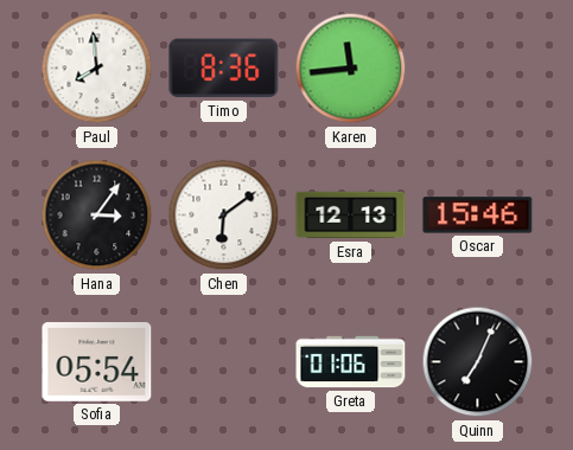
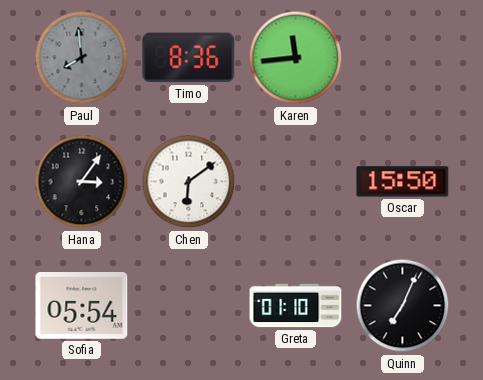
Paul dial: white -> grey
Esra: 12:13 -> none
Oscar: 15:46 -> 15:50
Greta: 01:06 -> 01:10
